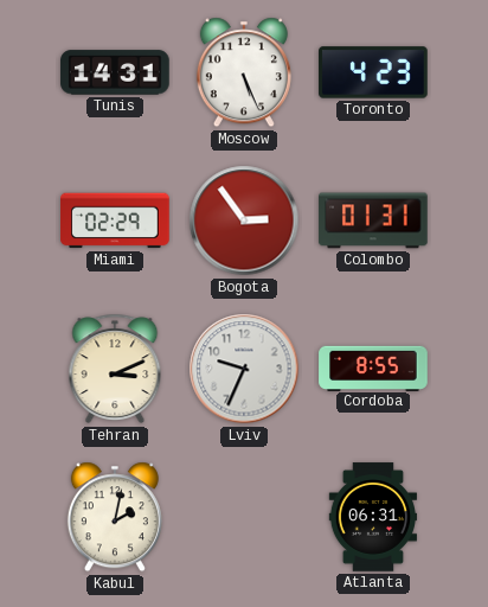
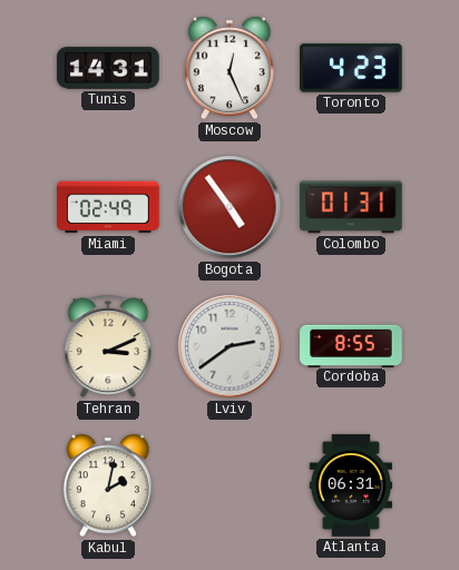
Moscow: 5:26 -> 12:26
Miami: 02:29 -> 02:49
Bogota: 2:54 -> 4:54
Lviv: 9:34 -> 2:39
